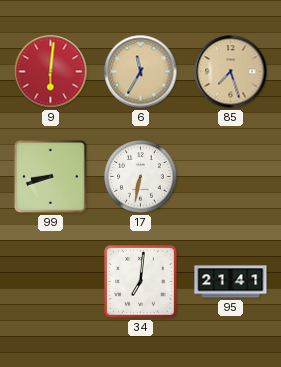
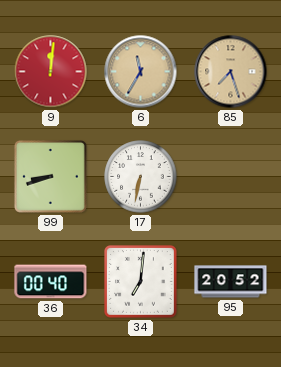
9: 6:01 -> 12:01
36: none -> 00:40
95: 21:41 -> 20:52
